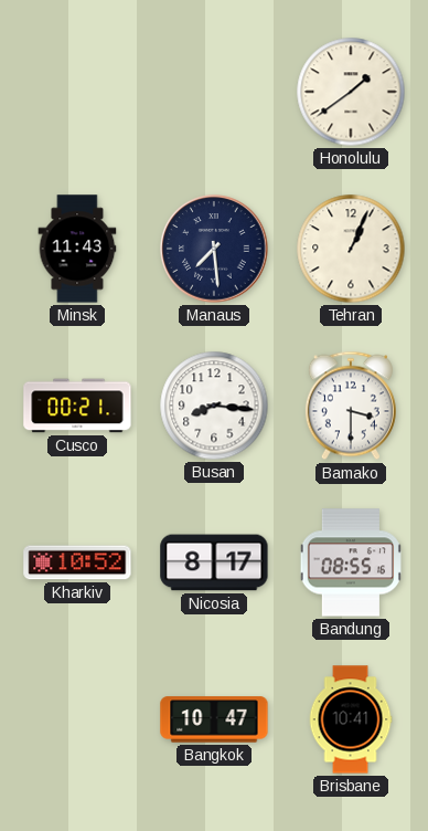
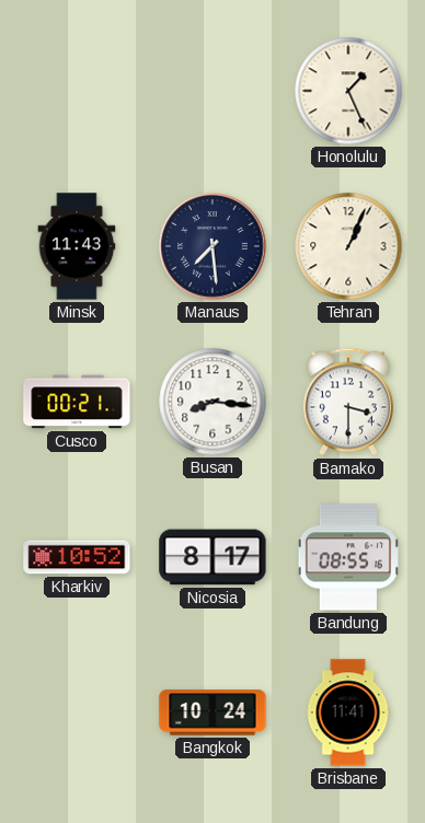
Honolulu: 1:39 -> 1:26
Bangkok: 10:47 -> 10:24
Brisbane: 10:41 -> 11:41
